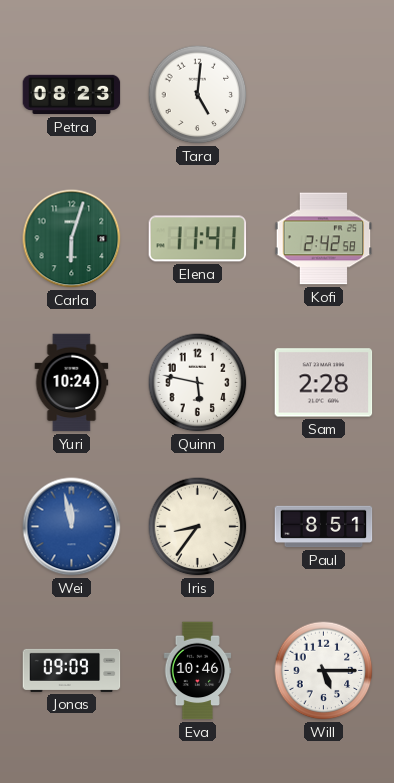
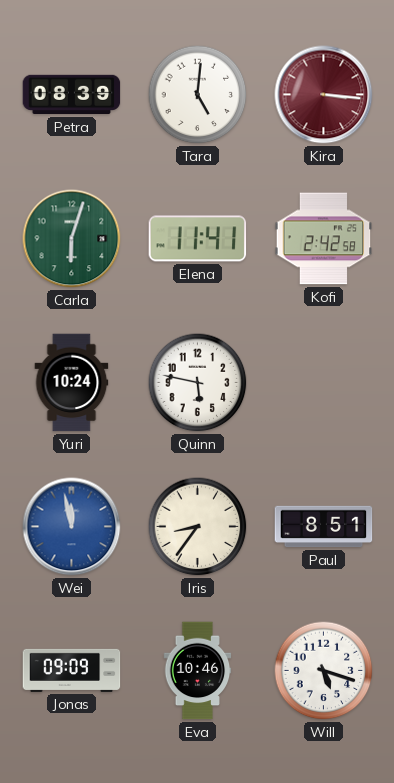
Petra: 08:23 -> 08:39
Kira: none -> 3:16
Sam: 2:28 -> none
Will: 5:15 -> 5:18
